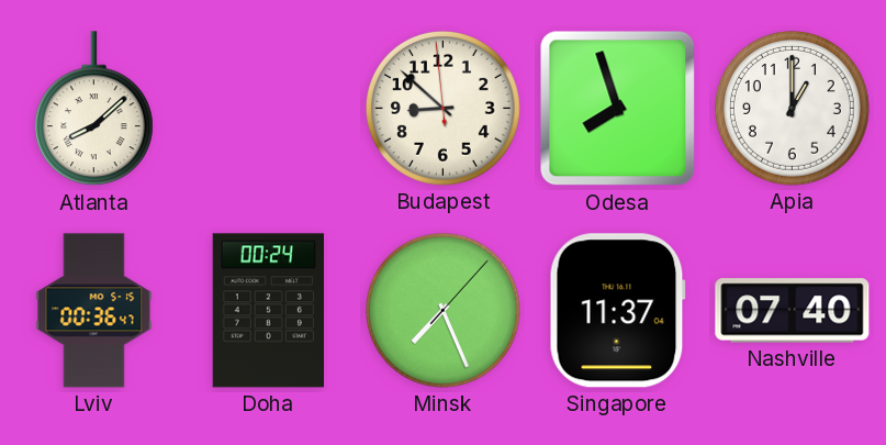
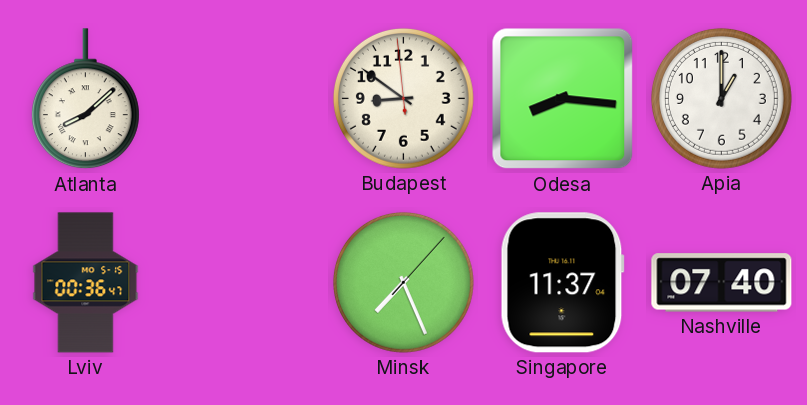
Budapest: 8:51 -> 8:50
Odesa: 7:57 -> 8:16
Doha: 00:24 -> none
